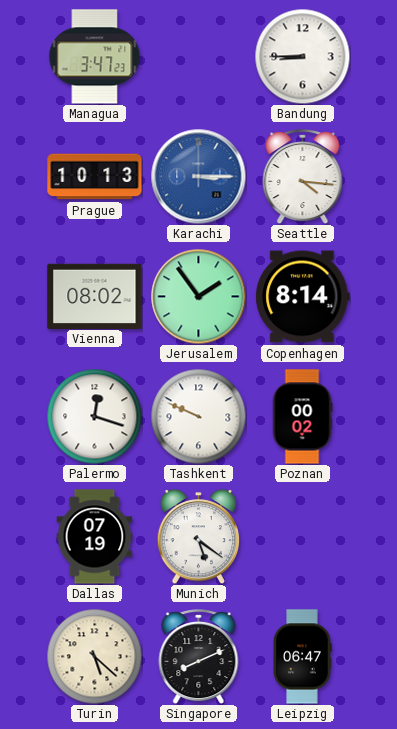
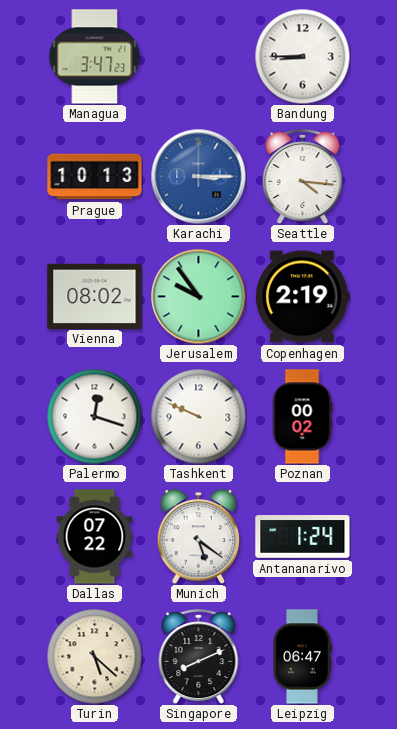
Jerusalem: 1:54 -> 9:54
Copenhagen: 8:14 -> 2:19
Dallas: 07:19 -> 07:22
Antananarivo: none -> 1:24
